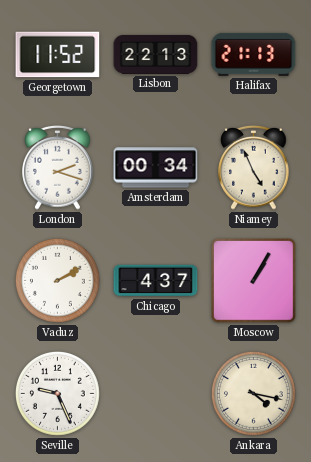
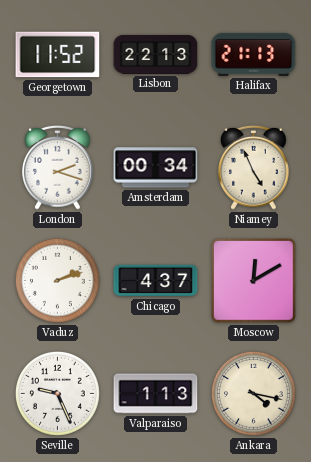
Vaduz: 2:10 -> 2:12
Moscow: 1:05 -> 12:10
Valparaiso: none -> 1:13
